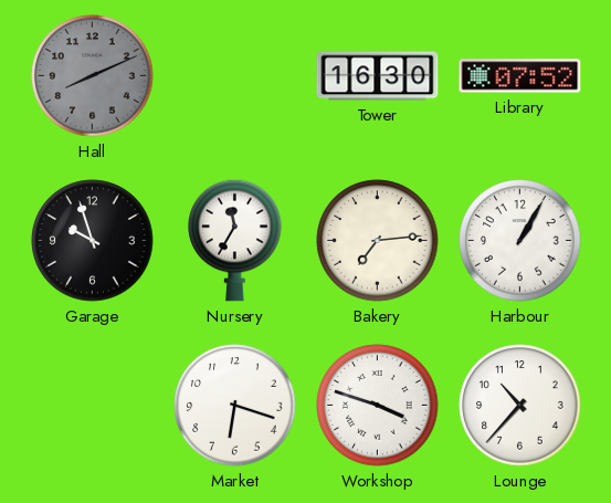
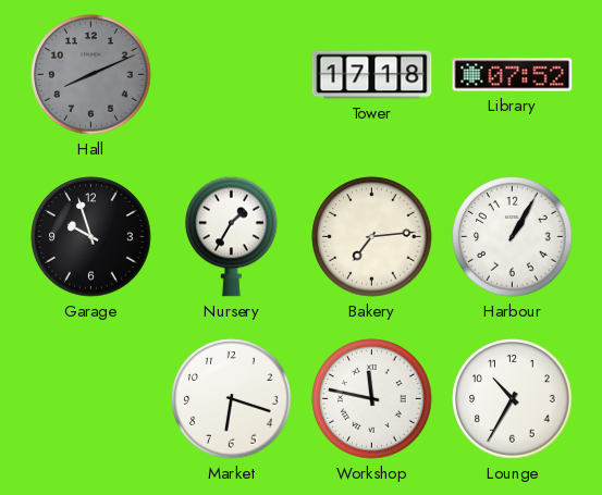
Tower: 16:30 -> 17:18
Nursery: 11:35 -> 1:35
Workshop: 3:48 -> 11:47
Lounge: 10:37 -> 10:35
